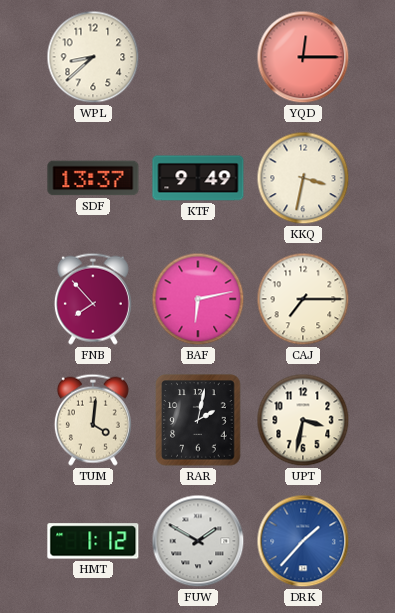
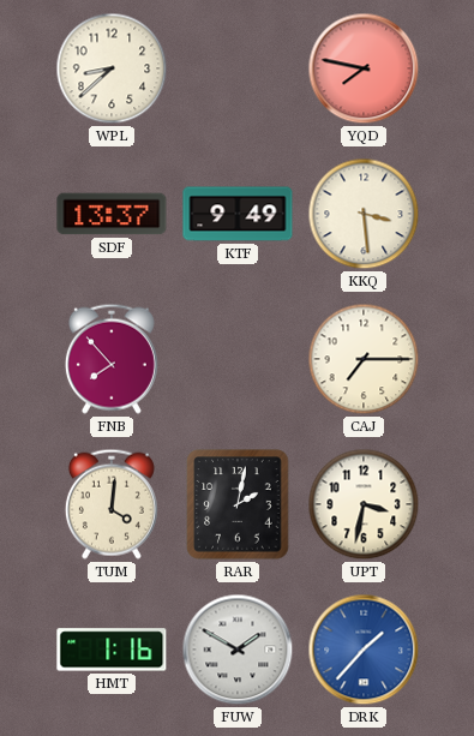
YQD: 12:15 -> 7:47
KKQ: 3:32 -> 3:29
BAF: 6:13 -> none
HMT: 1:12 -> 1:16
